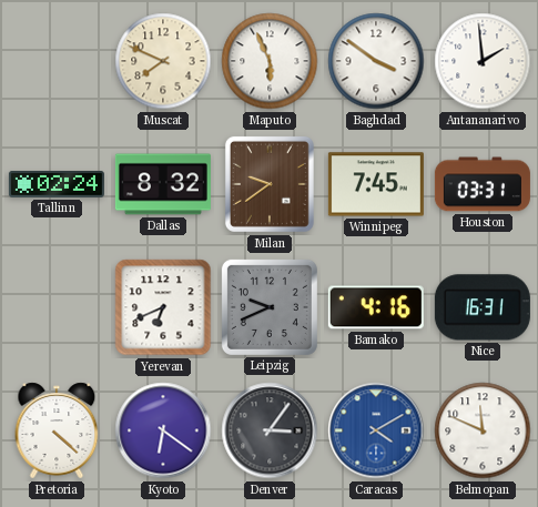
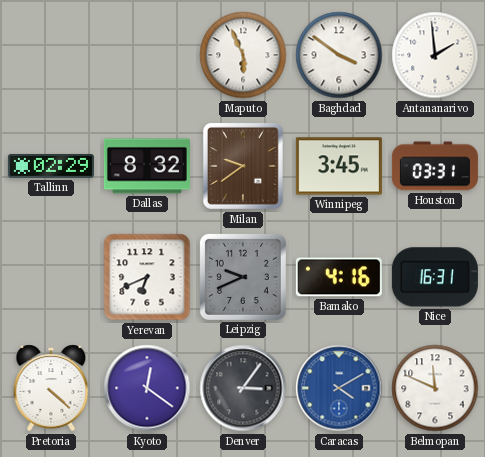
Muscat: 7:49 -> none
Tallinn: 02:24 -> 02:29
Winnipeg: 7:45 -> 3:45
Kyoto: 6:21 -> 12:21
